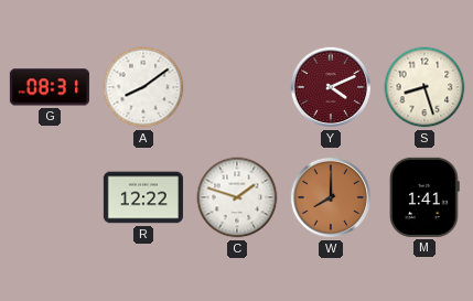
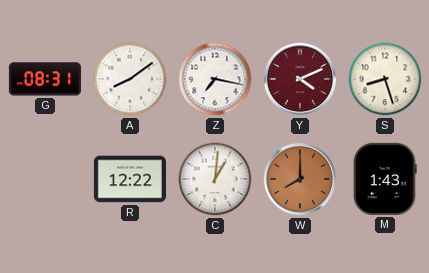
Z: none -> 7:17
C: 1:48 -> 1:01
M: 1:41 -> 1:43
